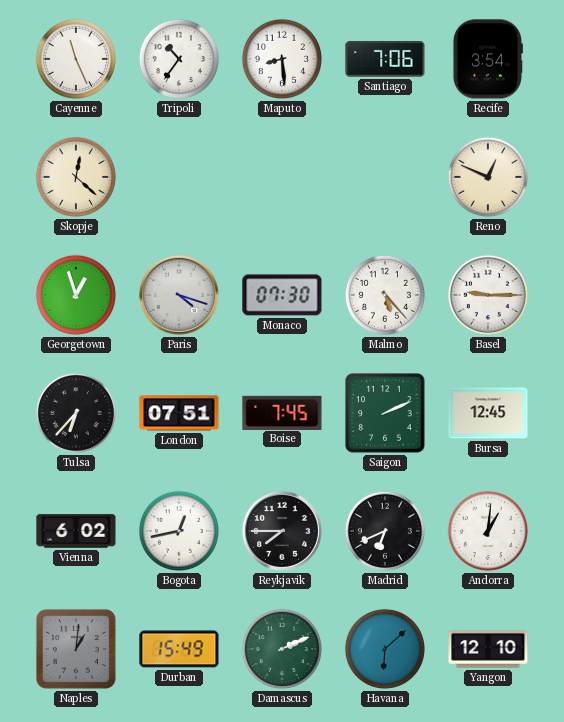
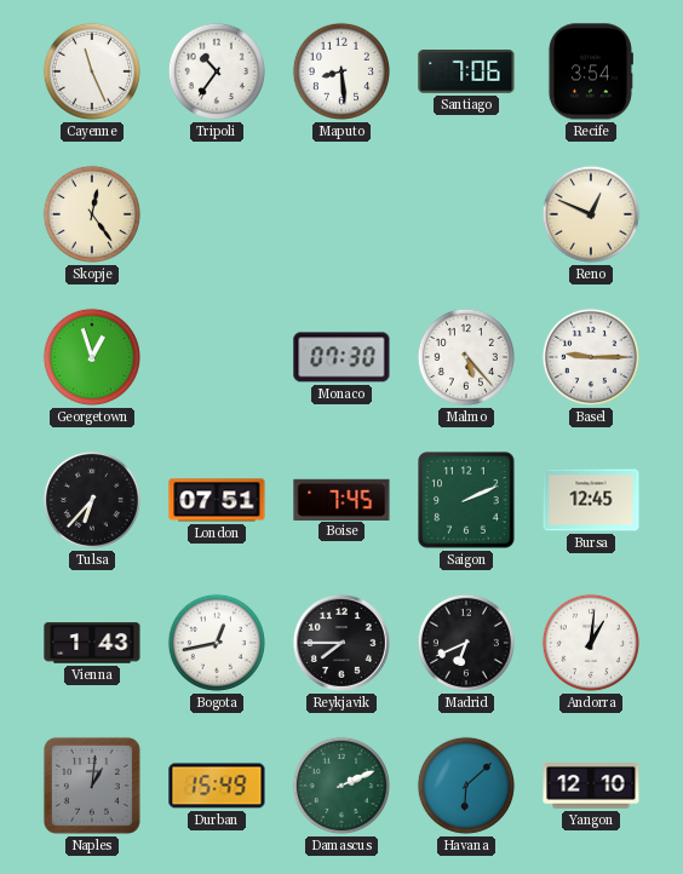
Skopje: 12:22 -> 12:24
Paris: 4:18 -> none
Vienna: 6:02 -> 1:43
